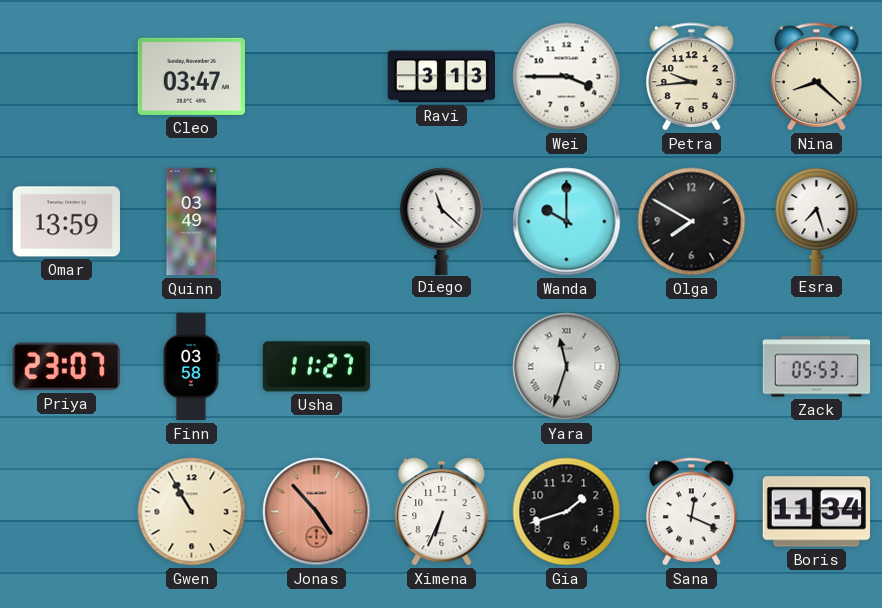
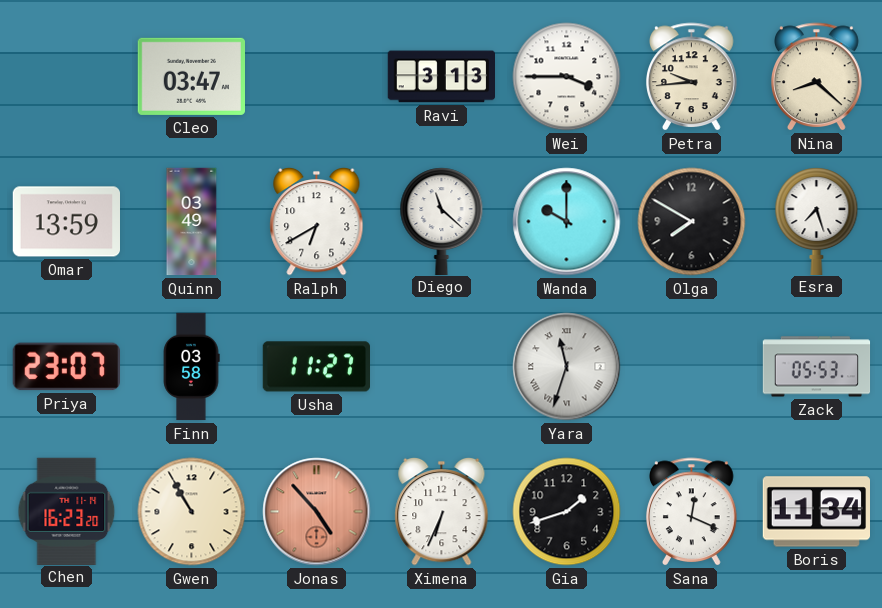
Ralph: none -> 6:40
Chen: none -> 16:23
